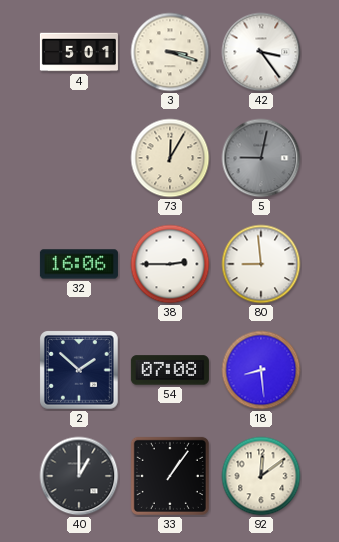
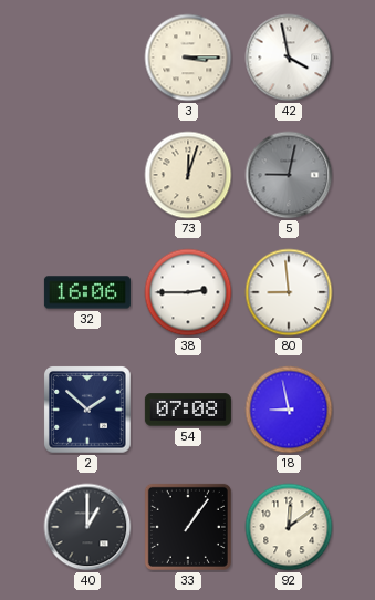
4: 5:01 -> none
3: 3:18 -> 3:15
42: 3:24 -> 3:58
73: 12:05 -> 12:03
18: 8:29 -> 8:58
